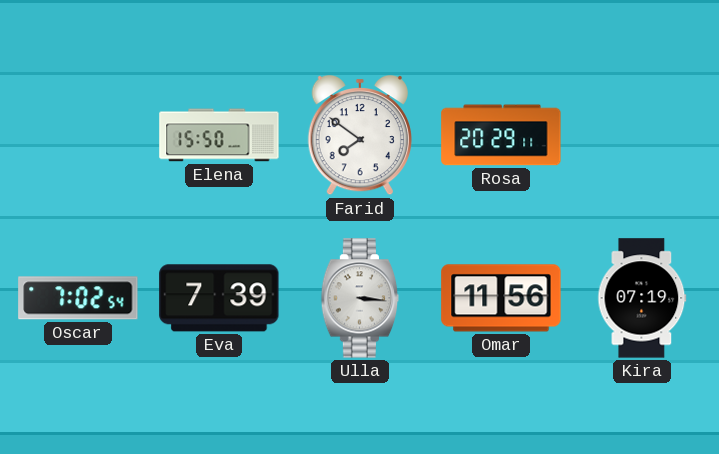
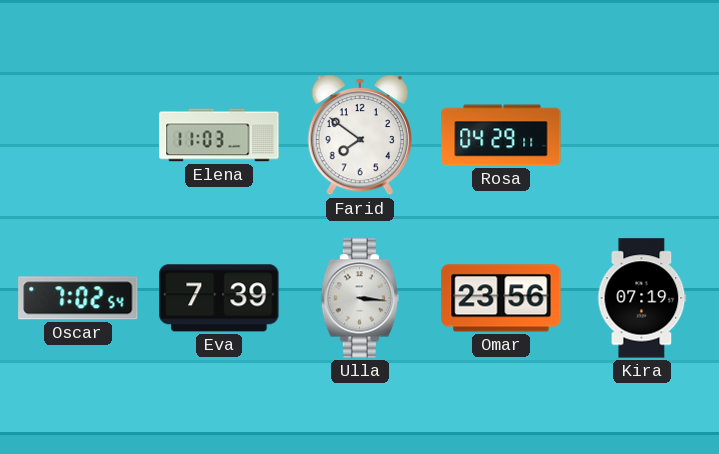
Elena: 15:50 -> 11:03
Rosa: 20:29 -> 04:29
Omar: 11:56 -> 23:56
